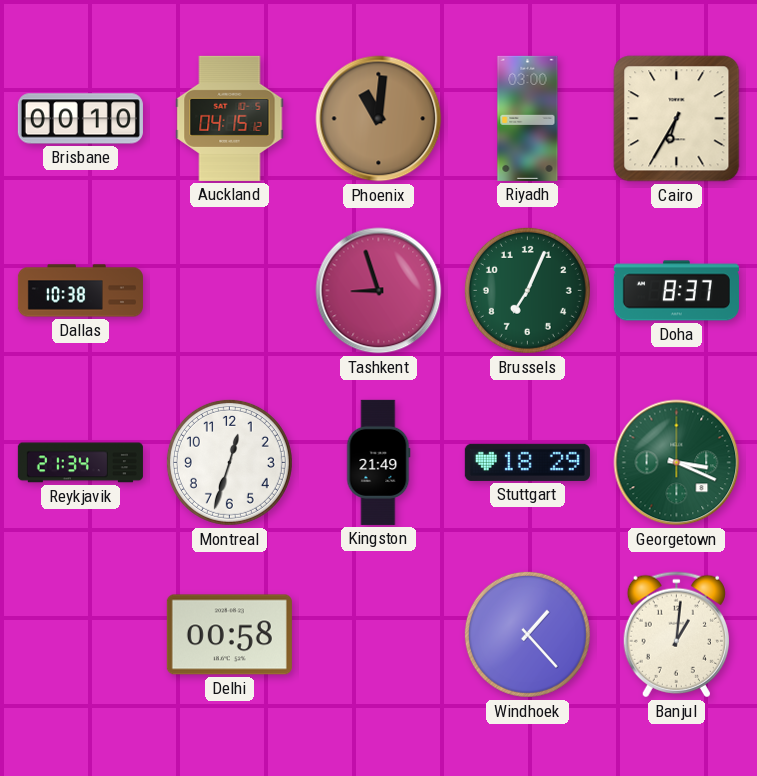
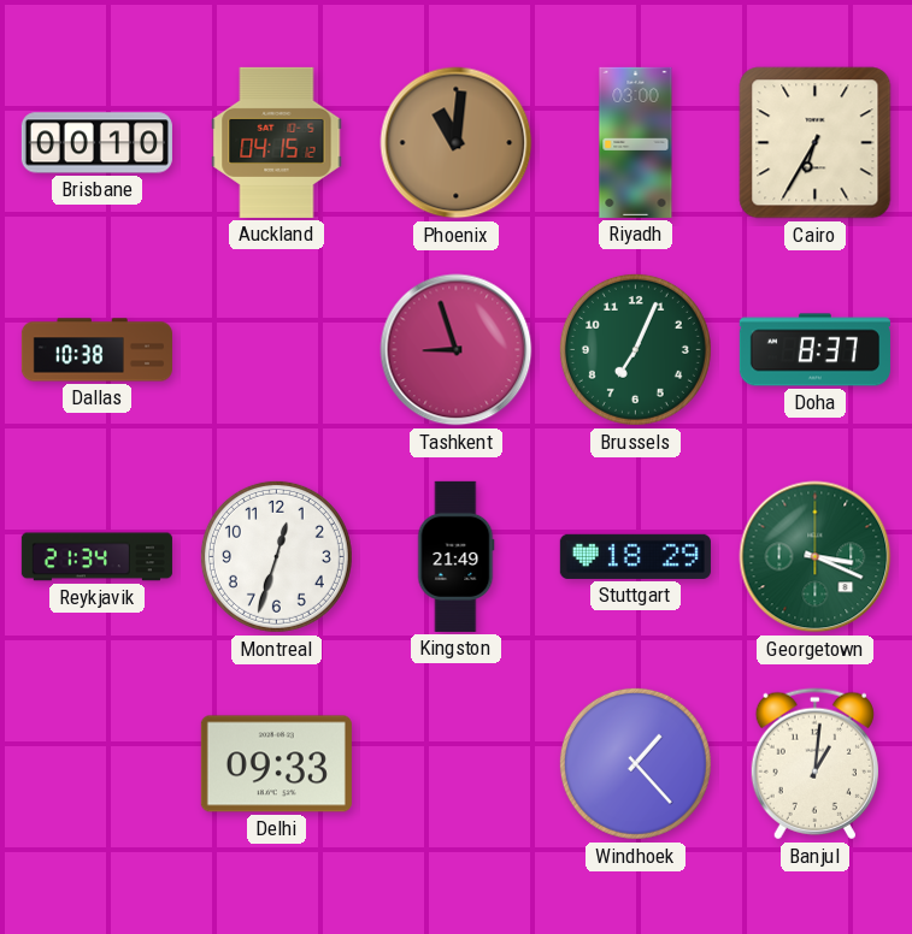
Delhi: 00:58 -> 09:33
